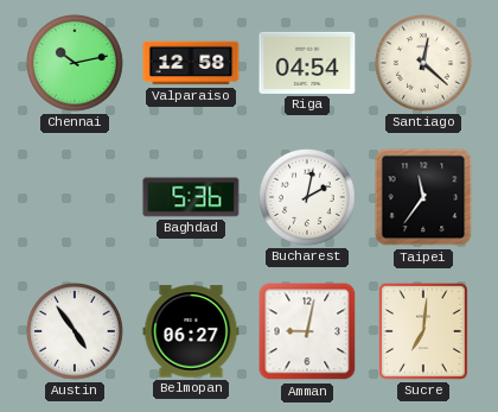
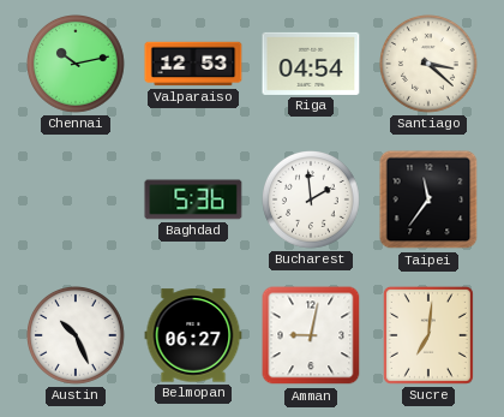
Valparaiso: 12:58 -> 12:53
Santiago: 12:22 -> 3:22
Bucharest: 2:02 -> 1:59
Austin: 4:54 -> 10:26
